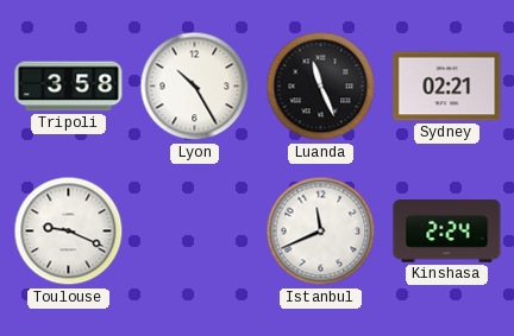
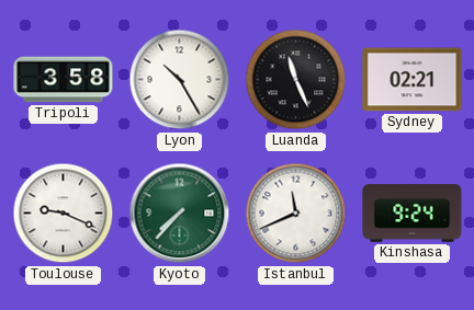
Kyoto: none -> 7:37
Kinshasa: 2:24 -> 9:24
